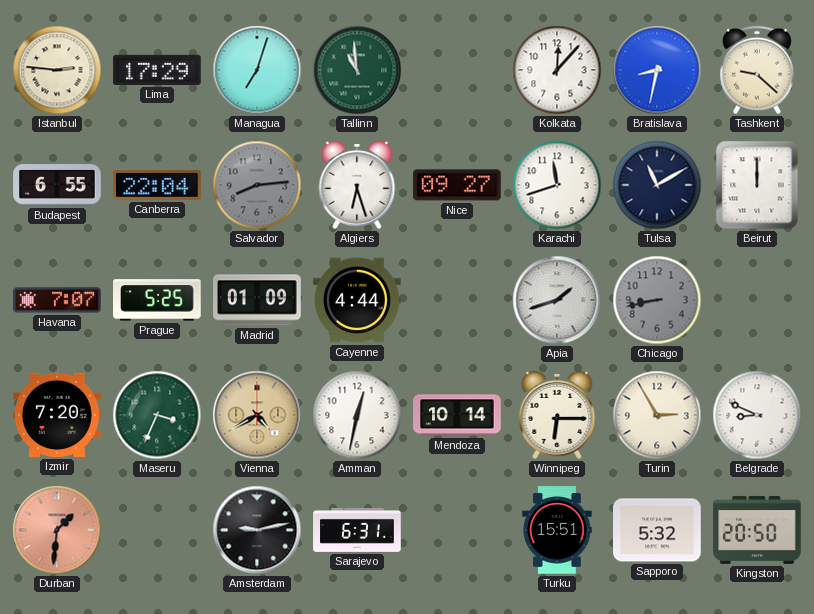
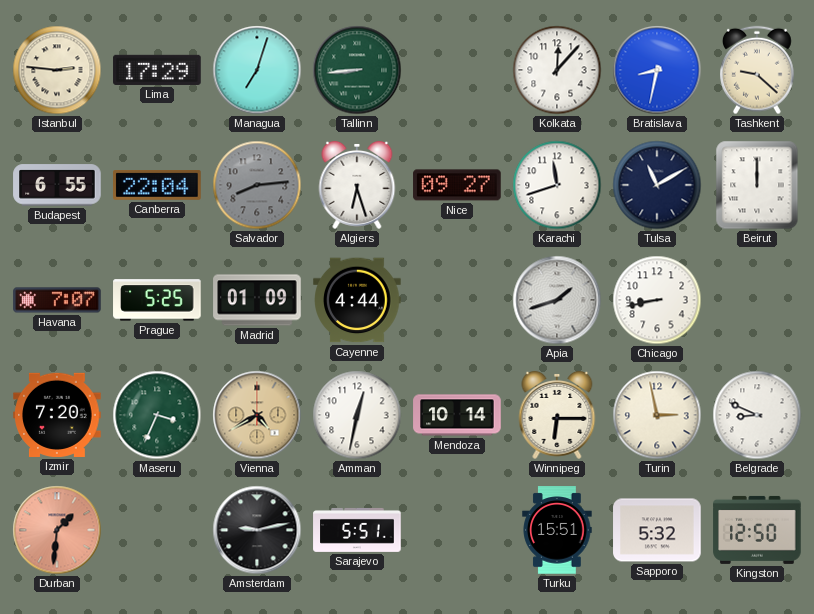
Tallinn: 10:59 -> 8:44
Chicago dial: grey -> white
Turin: 2:55 -> 2:58
Sarajevo: 6:31 -> 5:51
Kingston: 20:50 -> 12:50
